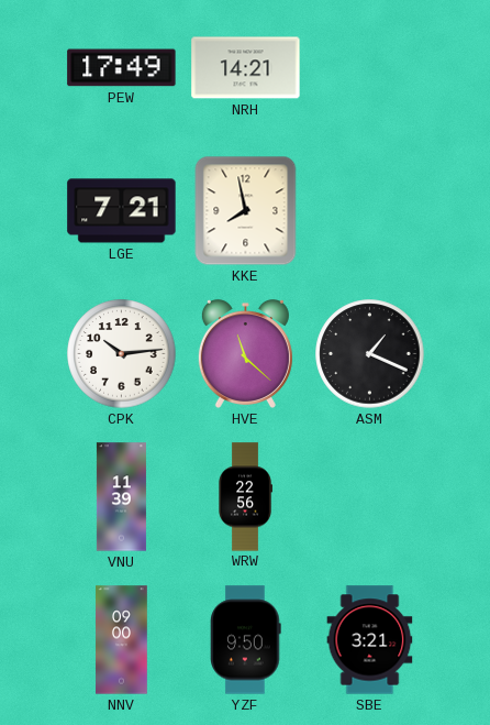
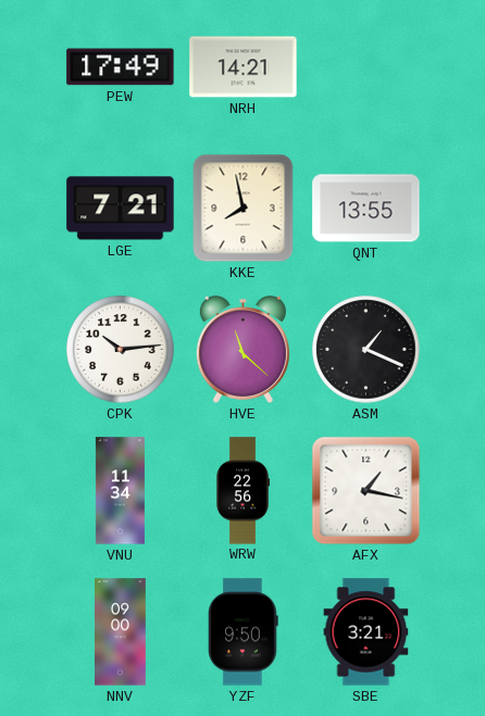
QNT: none -> 13:55
VNU: 11:39 -> 11:34
AFX: none -> 1:17
